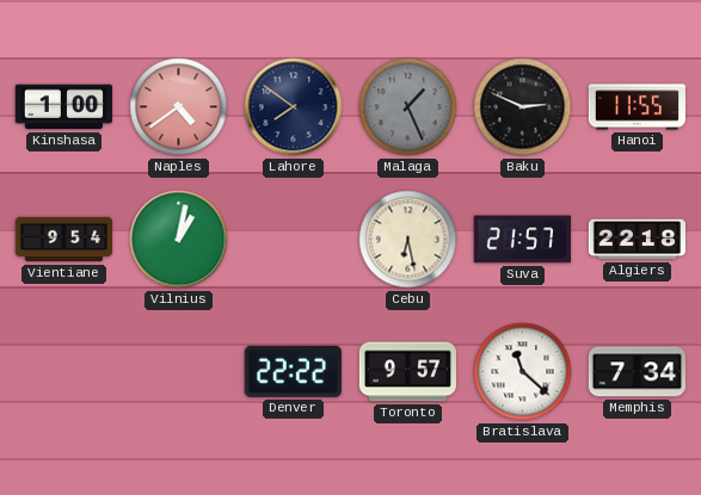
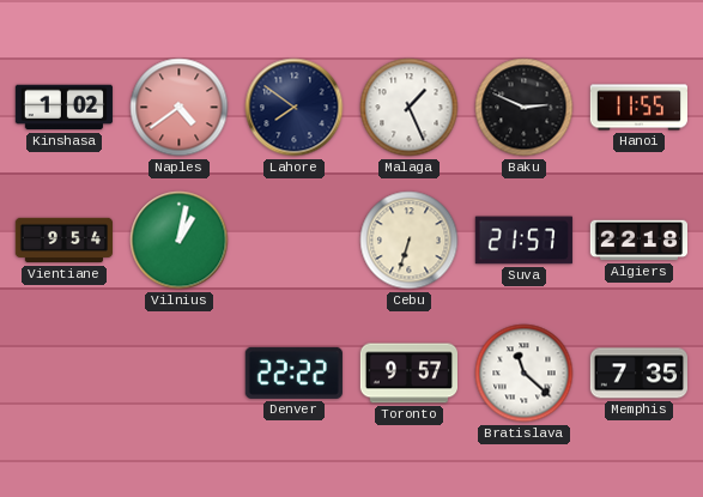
Kinshasa: 1:00 -> 1:02
Malaga dial: grey -> white
Cebu: 6:28 -> 6:33
Memphis: 7:34 -> 7:35
